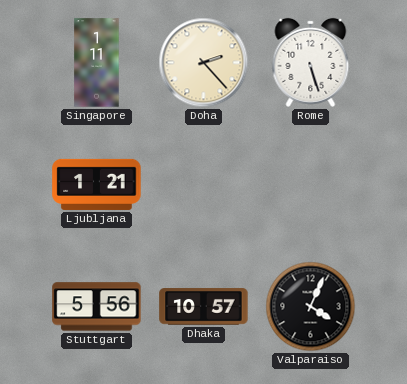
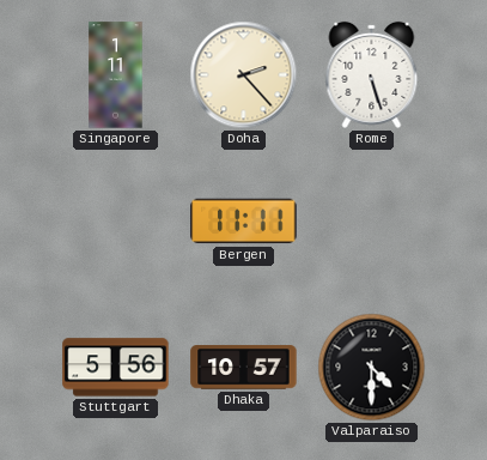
Ljubljana: 1:21 -> none
Bergen: none -> 11:11
Valparaiso: 4:04 -> 4:30
